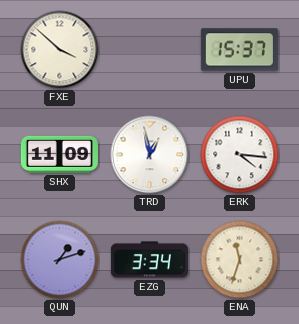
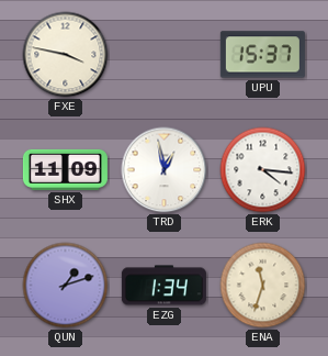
FXE: 3:52 -> 3:47
EZG: 3:34 -> 1:34
